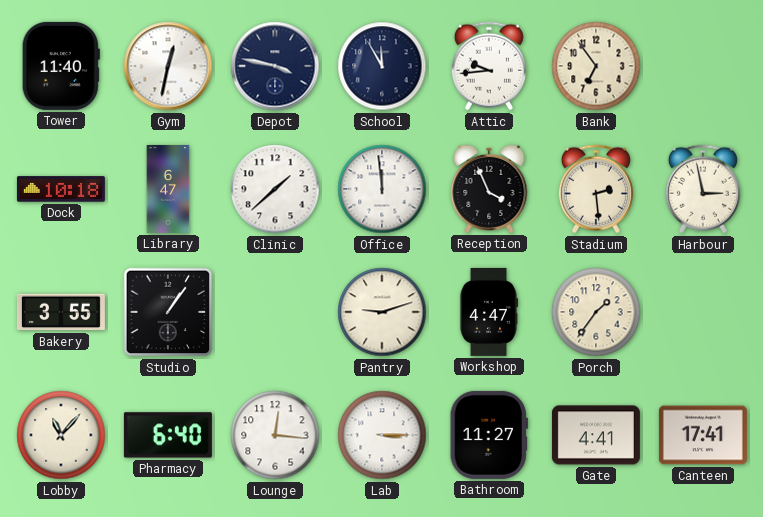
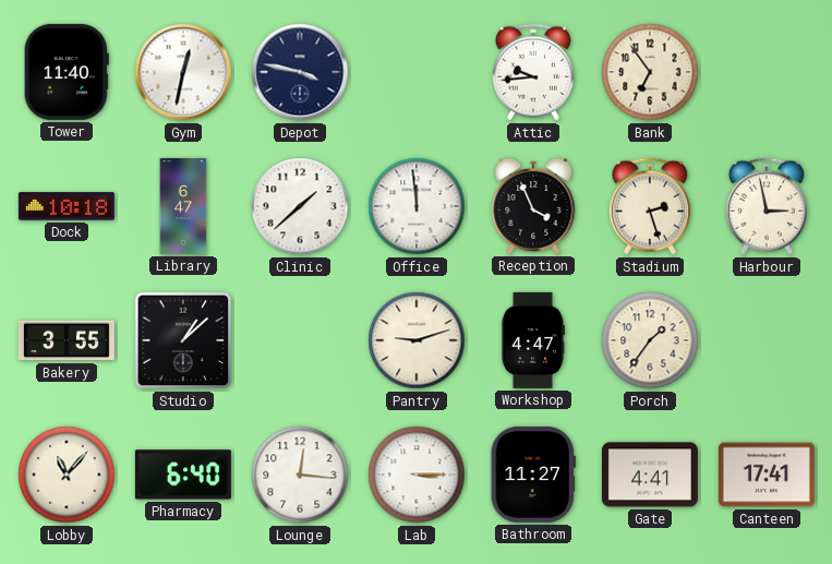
School: 11:55 -> none
Stadium: 2:29 -> 2:27
Studio: 1:06 -> 1:08
